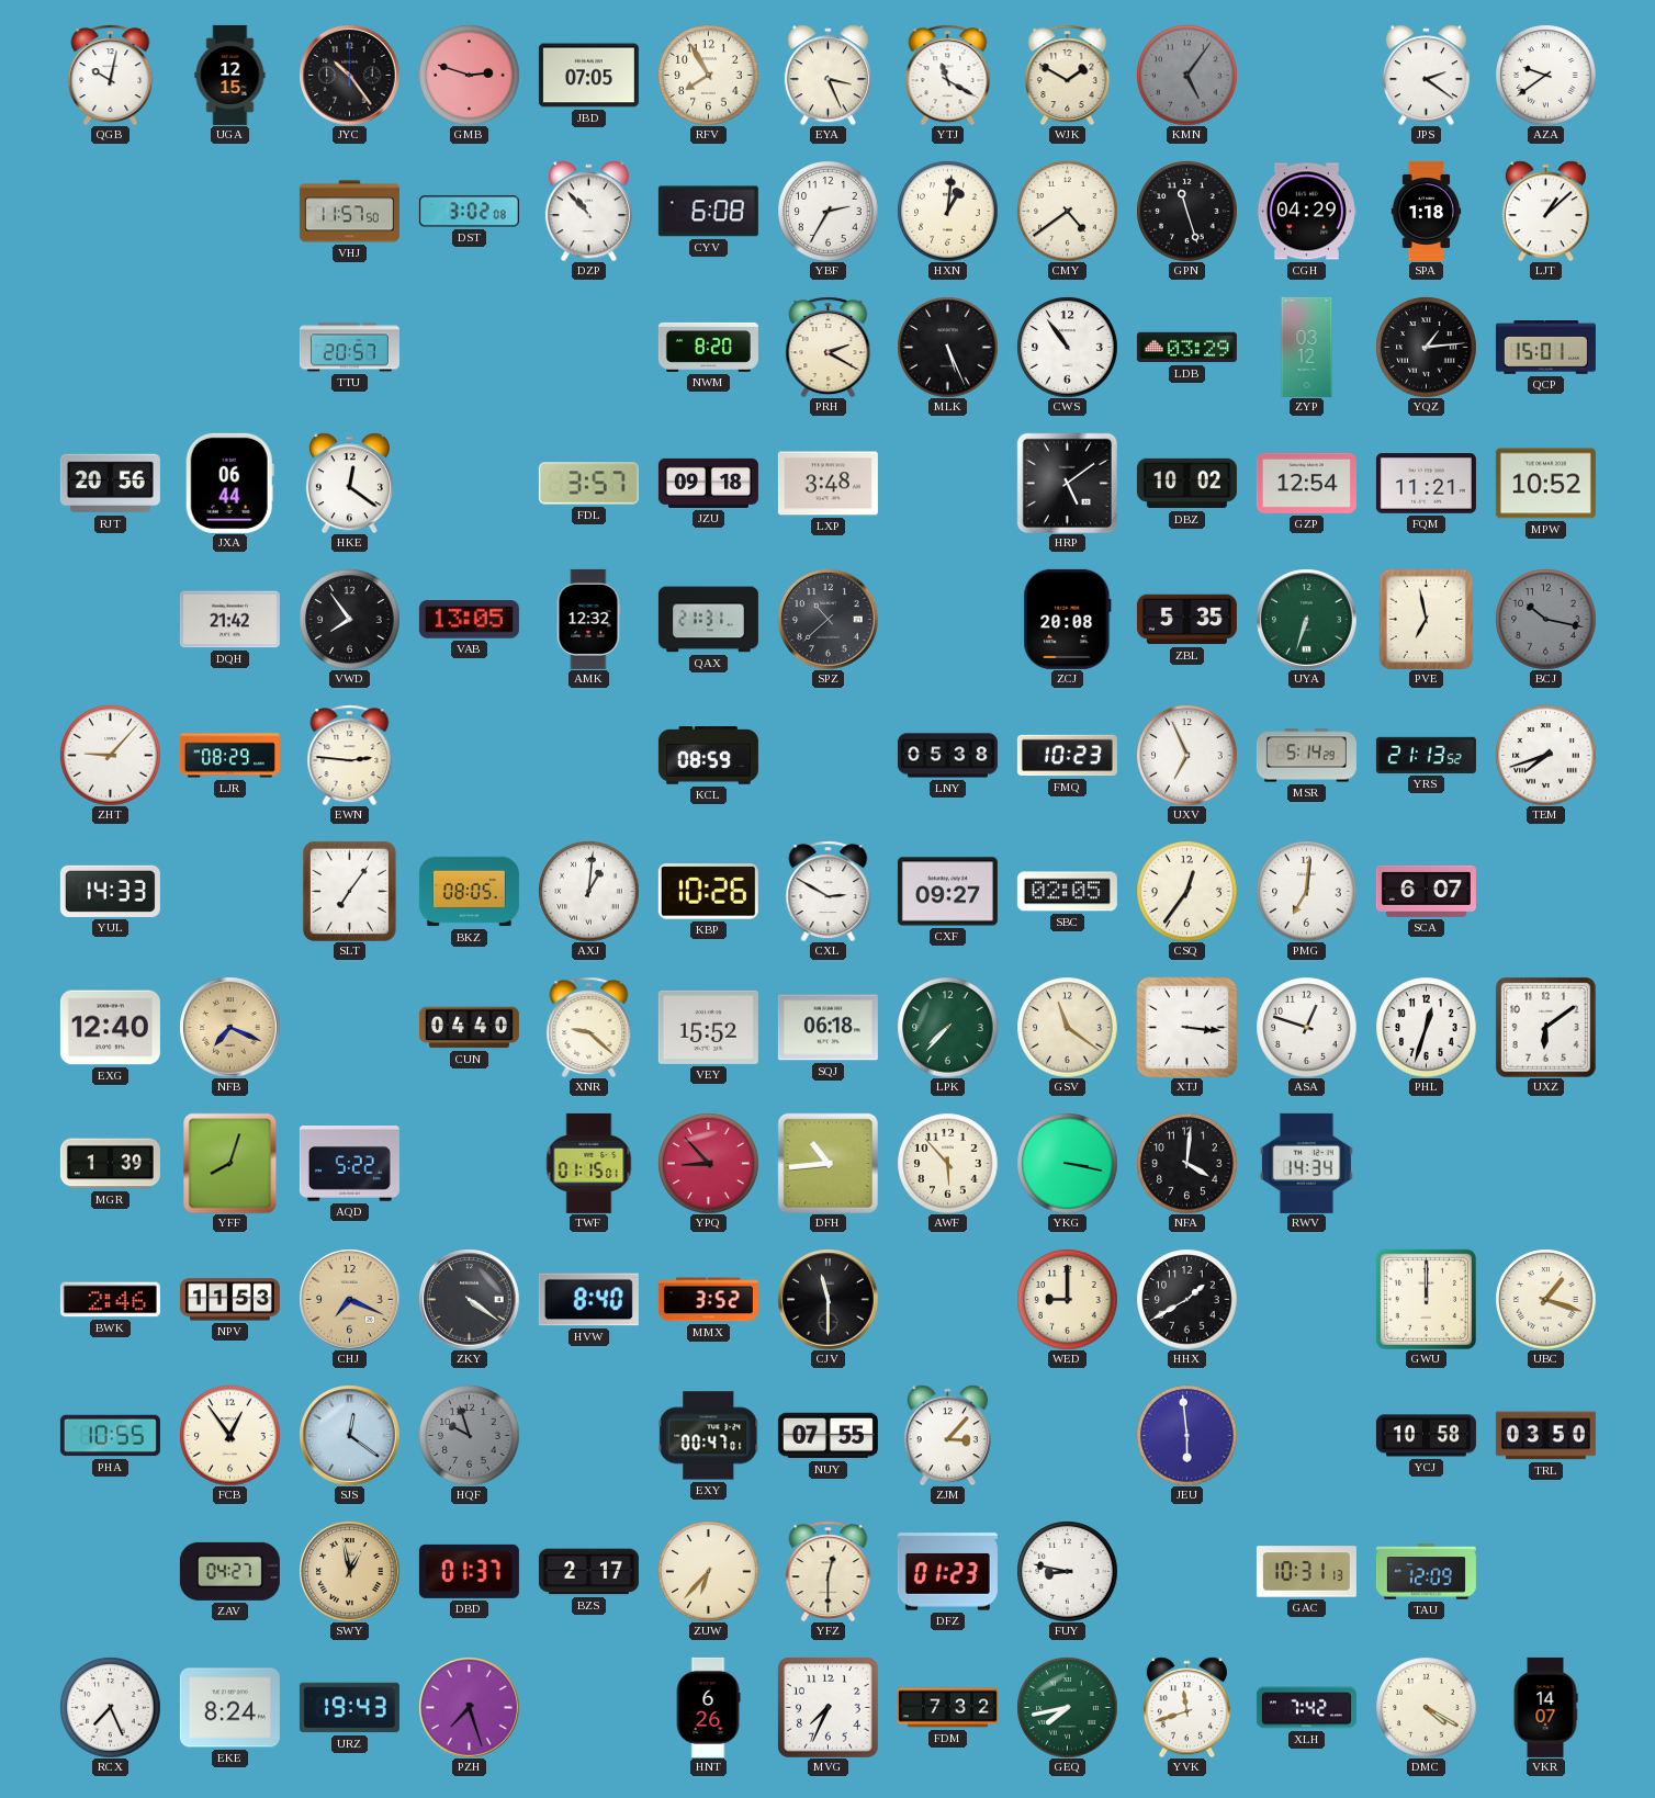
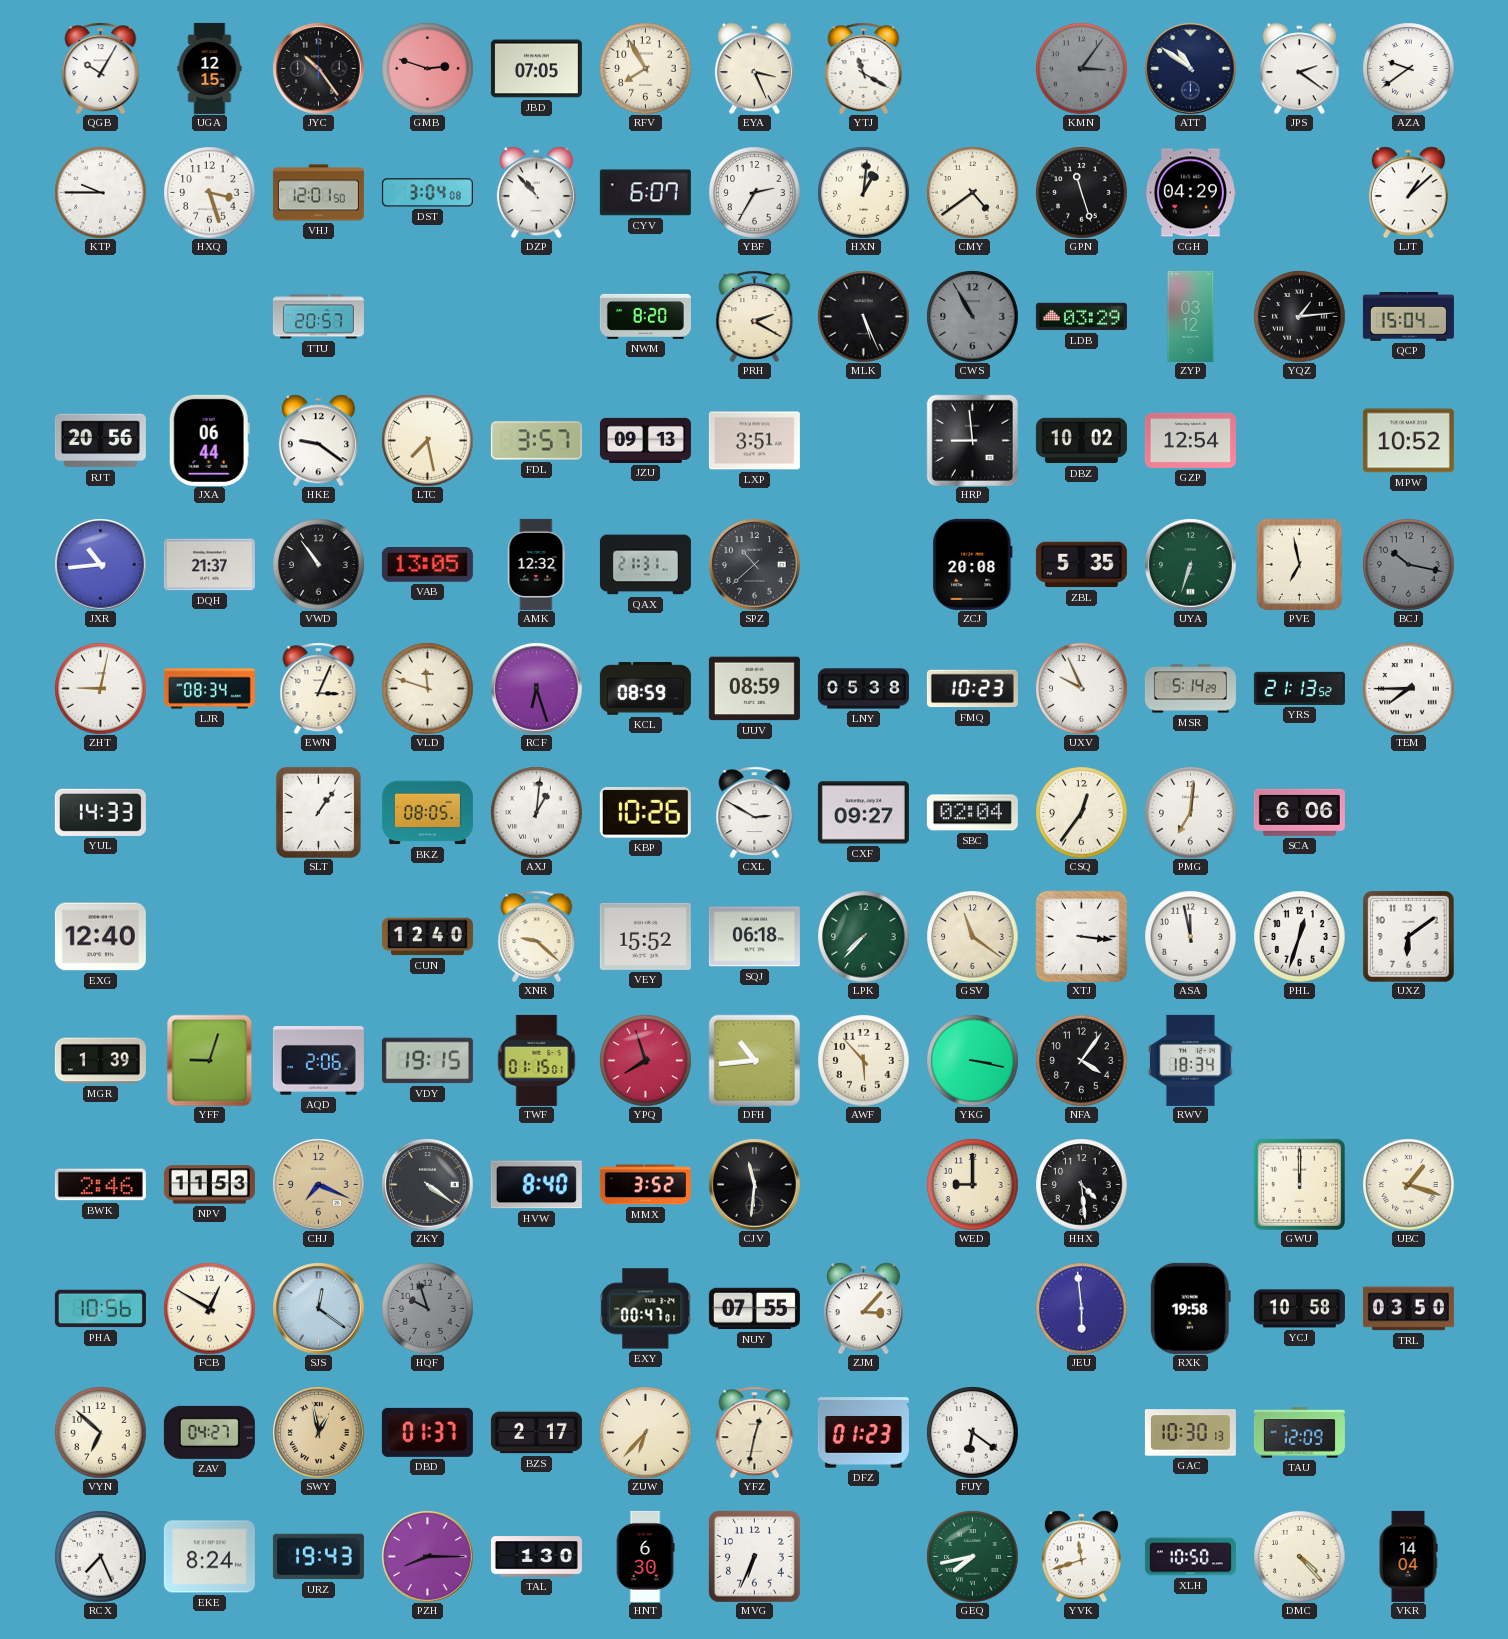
QGB: 10:02 -> 10:05
WJK: 1:50 -> none
KMN: 5:06 -> 3:06
ATT: none -> 10:51
KTP: none -> 9:45
HXQ: none -> 3:27
VHJ: 11:57 -> 12:01
DST: 3:02 -> 3:04
CYV: 6:08 -> 6:07
SPA: 1:18 -> none
CWS: 10:54 -> 10:55
CWS dial: white -> grey
QCP: 15:01 -> 15:04
HKE: 12:21 -> 9:21
LTC: none -> 7:28
JZU: 09:18 -> 09:13
LXP: 3:48 -> 3:51
HRP: 5:09 -> 8:59
FQM: 11:21 -> none
JXR: none -> 10:44
DQH: 21:42 -> 21:37
VWD: 7:54 -> 10:54
ZHT: 9:07 -> 9:02
LJR: 08:29 -> 08:34
EWN: 2:46 -> 3:04
VLD: none -> 11:48
RCF: none -> 6:27
UUV: none -> 08:59
UXV: 6:56 -> 9:56
TEM: 7:42 -> 7:45
SLT: 7:06 -> 1:06
SBC: 02:05 -> 02:04
SCA: 6:07 -> 6:06
NFB: 7:19 -> none
CUN: 04:40 -> 12:40
ASA: 12:48 -> 11:58
YFF: 8:03 -> 9:03
AQD: 5:22 -> 2:06
VDY: none -> 19:15
YPQ: 8:53 -> 7:57
NFA: 4:01 -> 4:06
RWV: 14:34 -> 18:34
CJV: 11:30 -> 11:31
HHX: 1:40 -> 4:29
PHA: 10:55 -> 10:56
FCB: 12:54 -> 12:50
RXK: none -> 19:58
VYN: none -> 6:52
YFZ: 12:30 -> 12:32
FUY: 8:47 -> 6:21
GAC: 10:31 -> 10:30
PZH: 7:27 -> 8:15
TAL: none -> 1:30
HNT: 6:26 -> 6:30
MVG: 7:34 -> 6:34
FDM: 7:32 -> none
XLH: 7:42 -> 10:50
DMC: 4:20 -> 4:23
VKR: 14:07 -> 14:04
